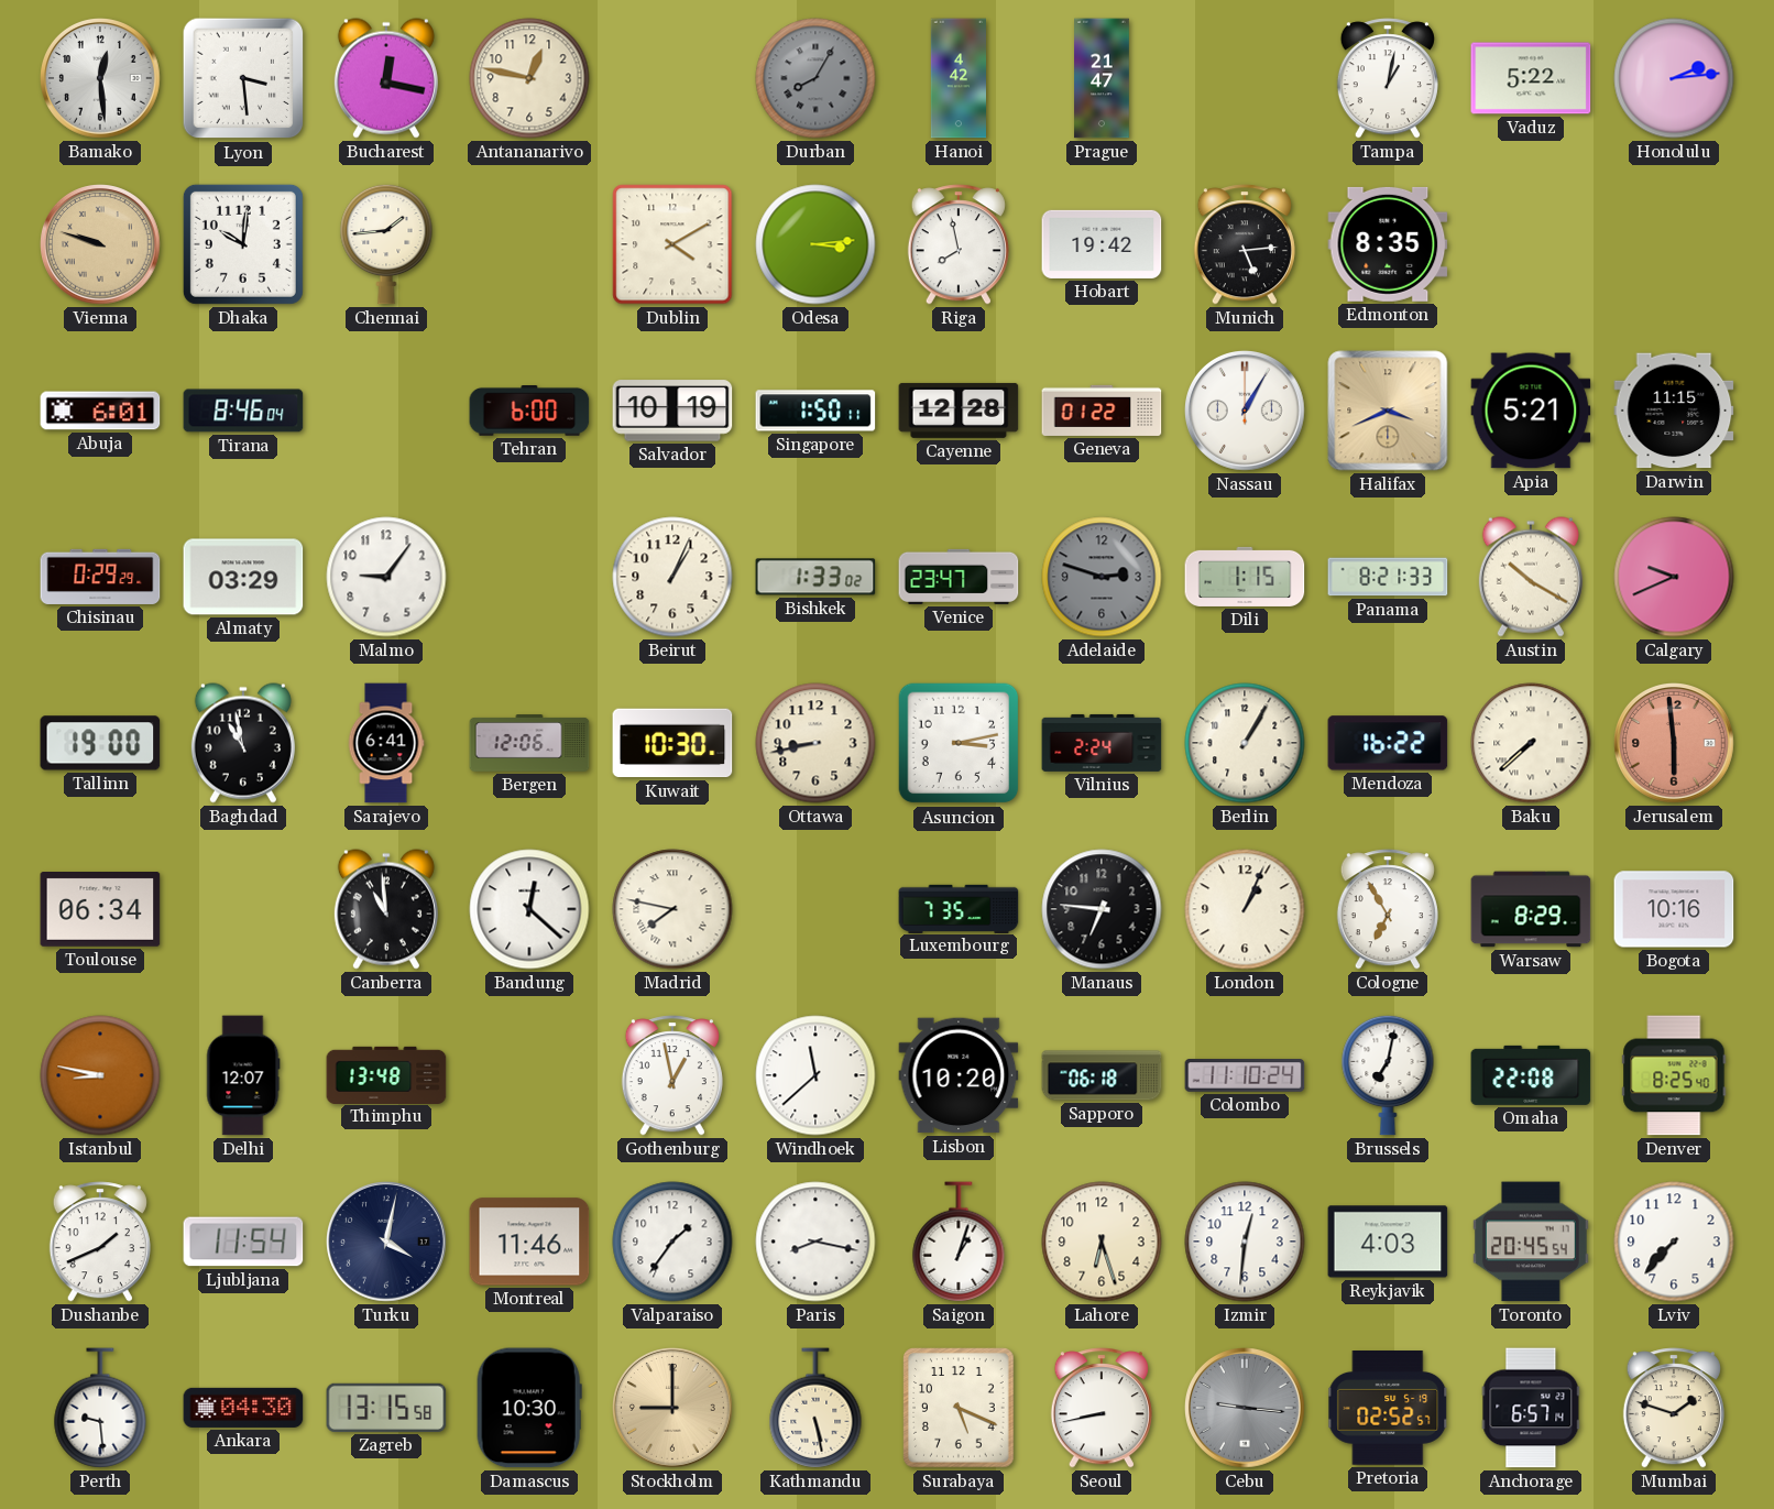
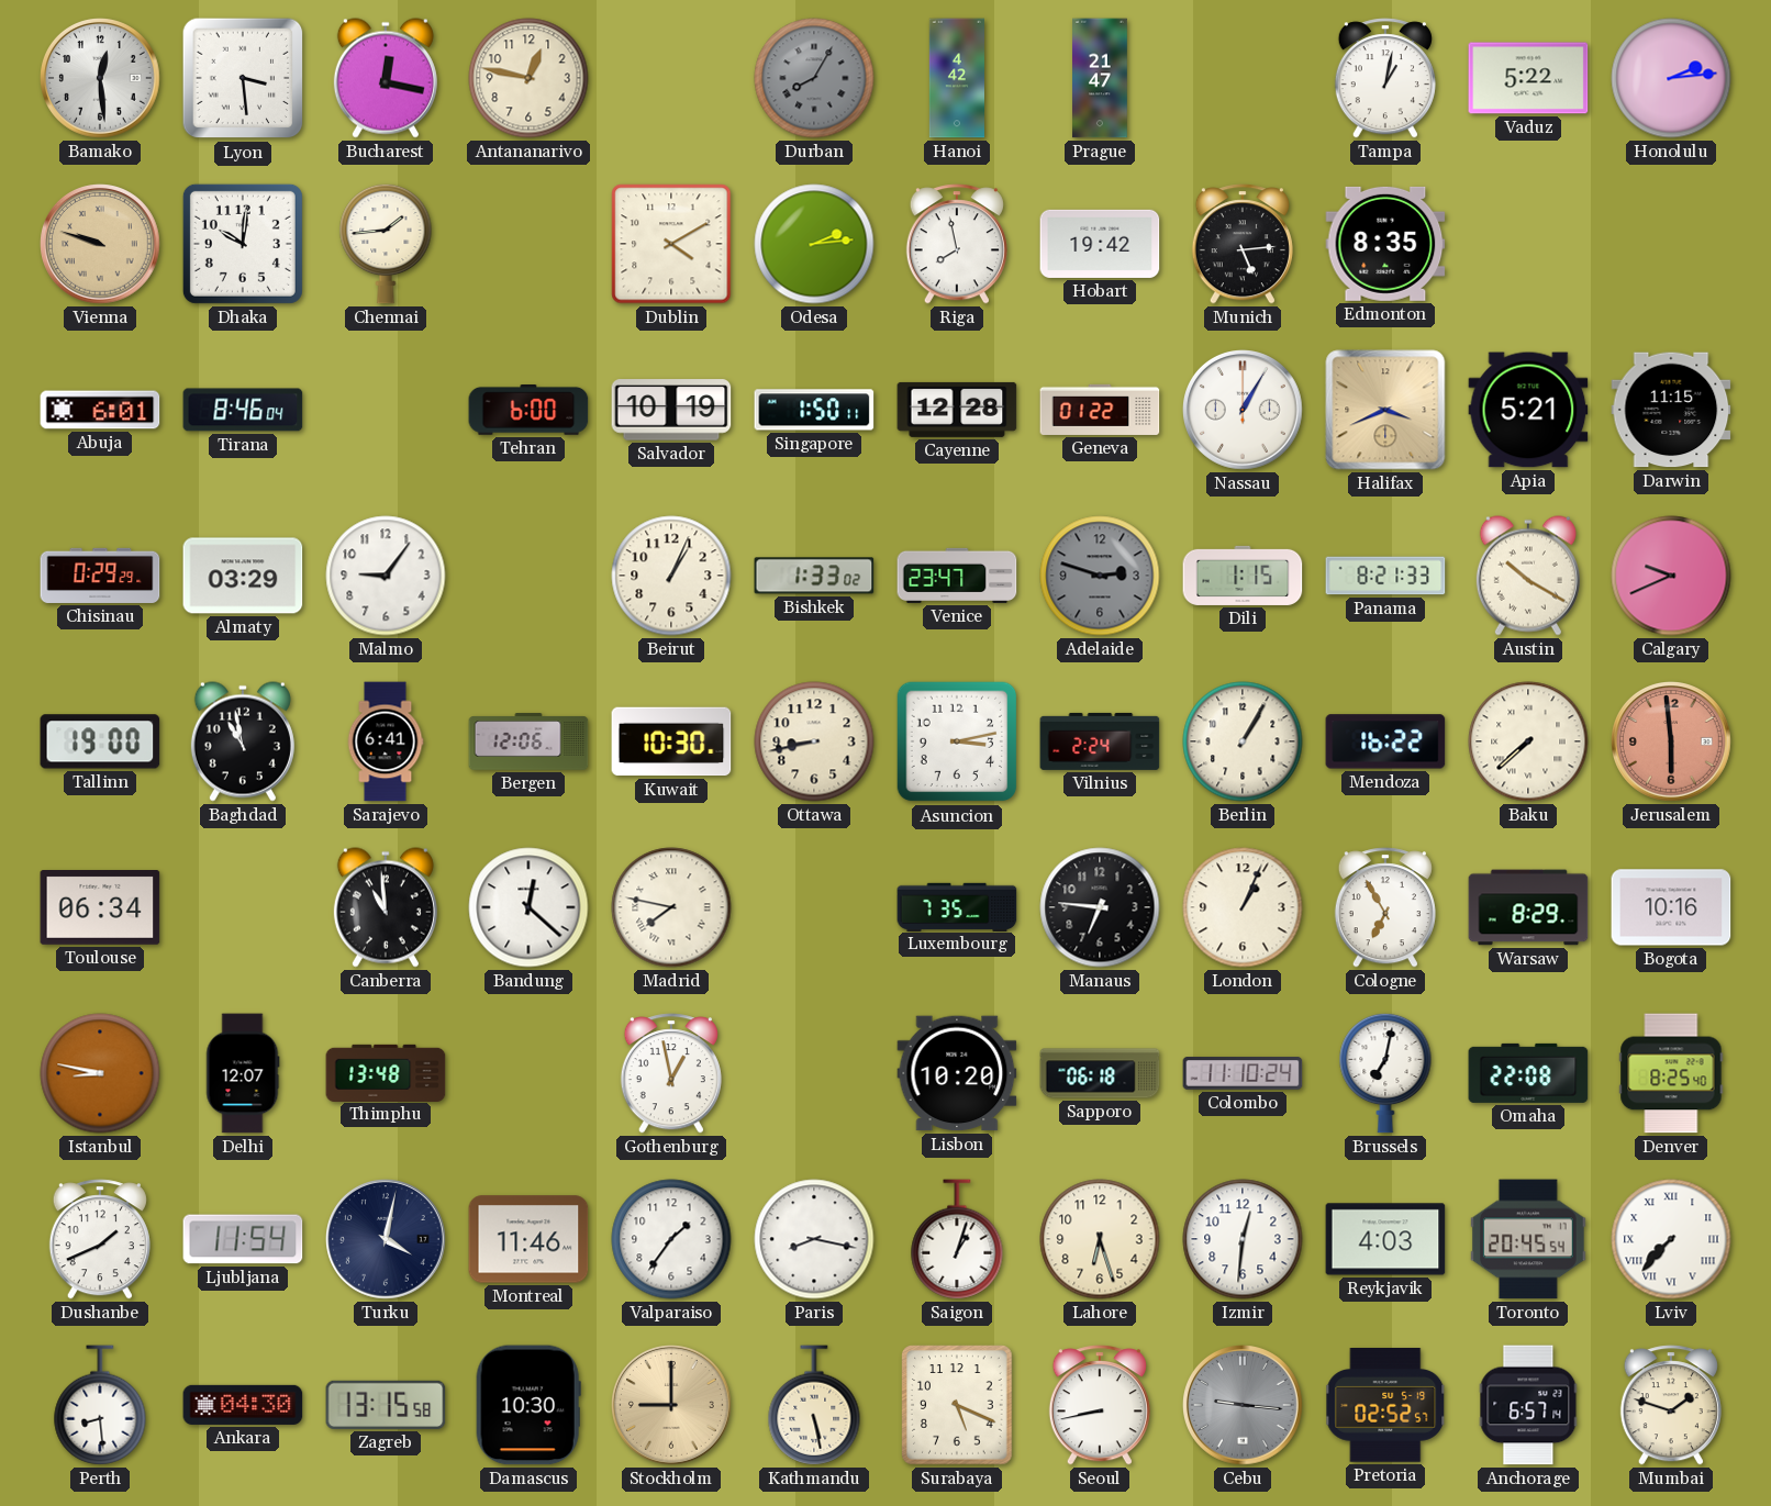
Odesa: 3:14 -> 2:14
Windhoek: 11:38 -> none
Lviv numerals: Arabic -> Roman
Perth: 9:29 -> 8:29
